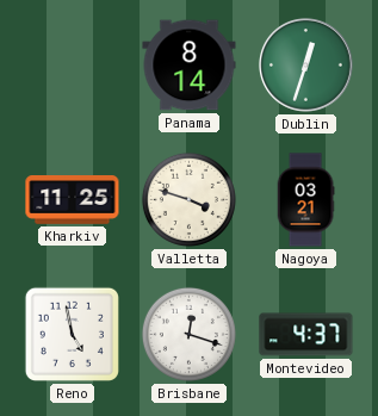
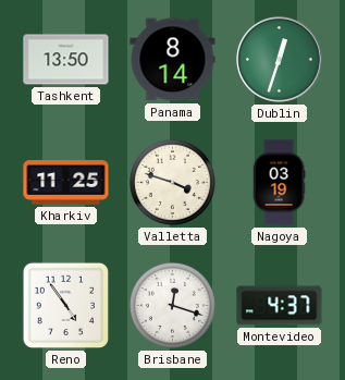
Tashkent: none -> 13:50
Nagoya: 03:21 -> 03:19
Reno: 4:58 -> 4:54
